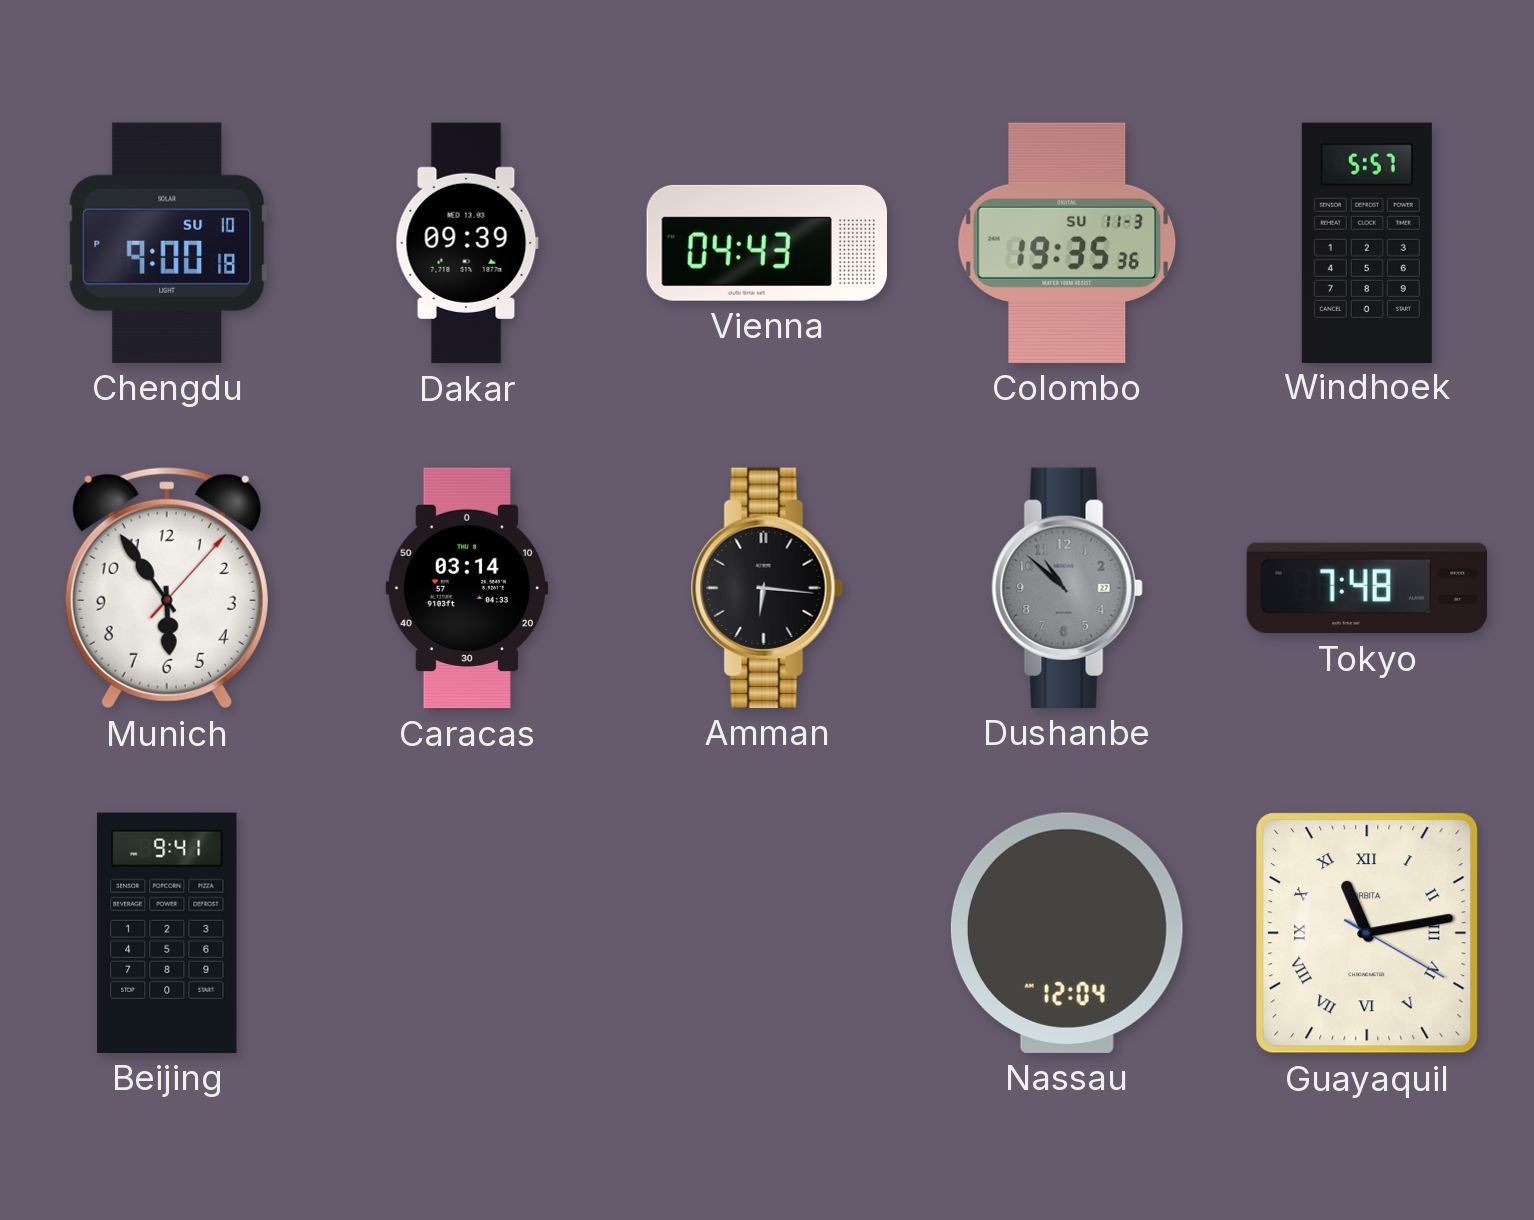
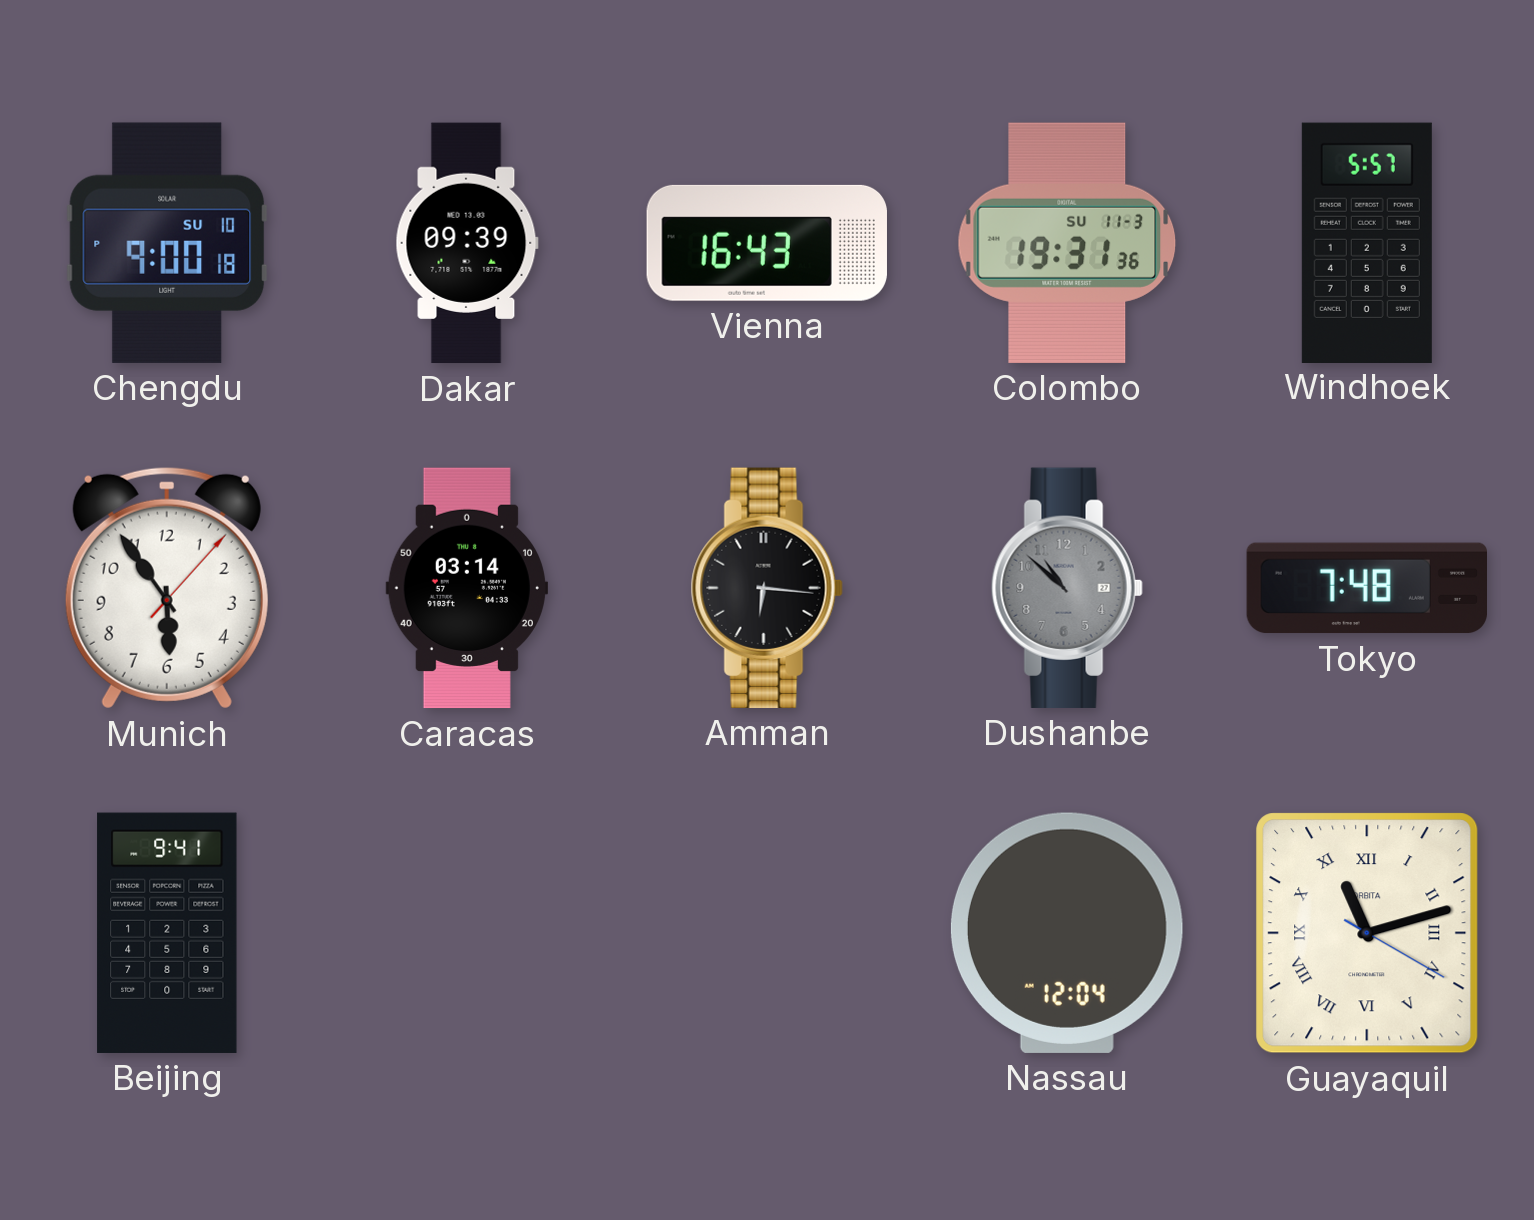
Vienna: 04:43 -> 16:43
Colombo: 19:35 -> 19:31
Guayaquil: 11:13 -> 11:12
